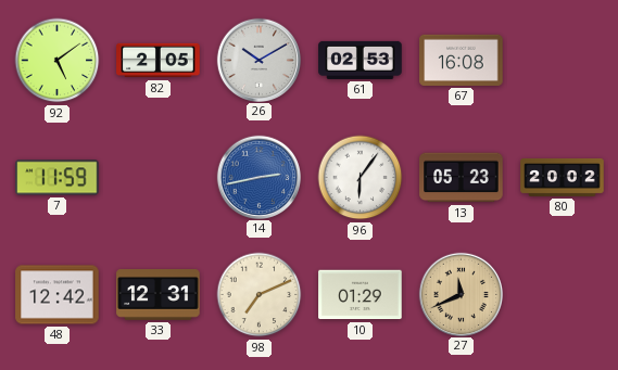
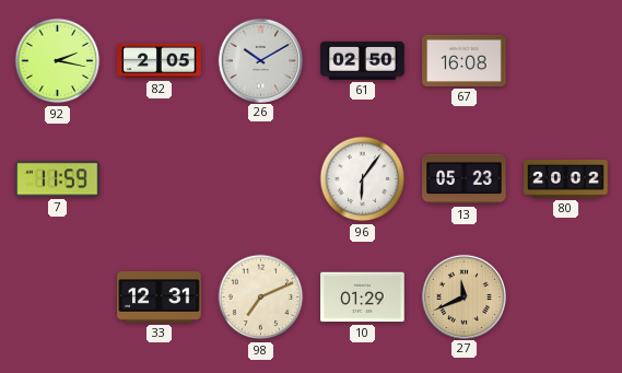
92: 5:09 -> 2:17
61: 02:53 -> 02:50
14: 2:43 -> none
48: 12:42 -> none
